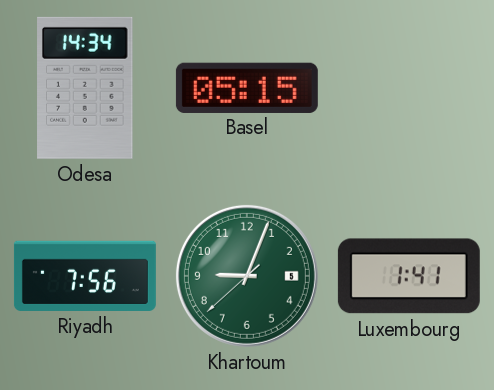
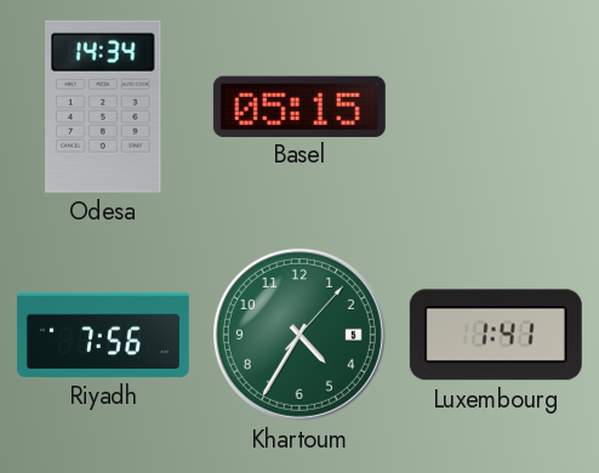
Khartoum: 9:03 -> 4:35
